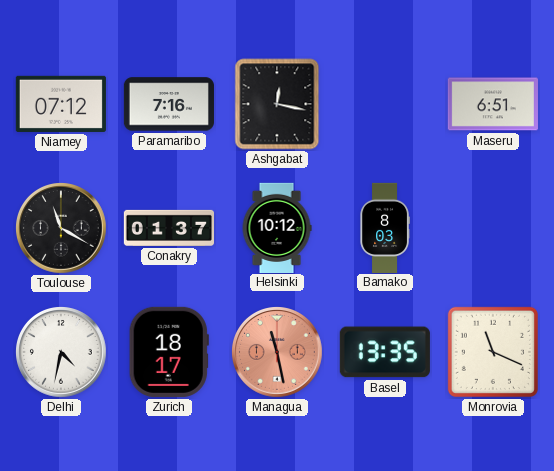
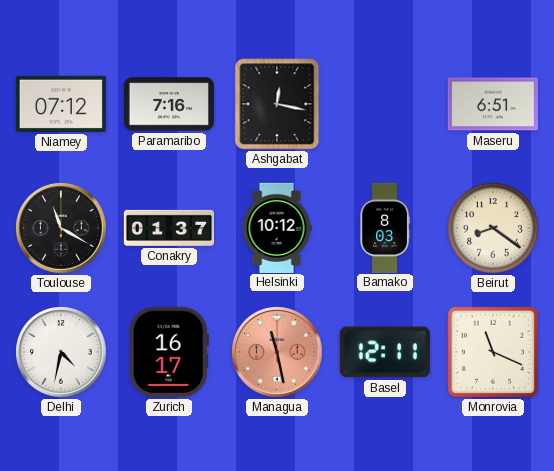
Beirut: none -> 8:21
Zurich: 18:17 -> 16:17
Basel: 13:35 -> 12:11
